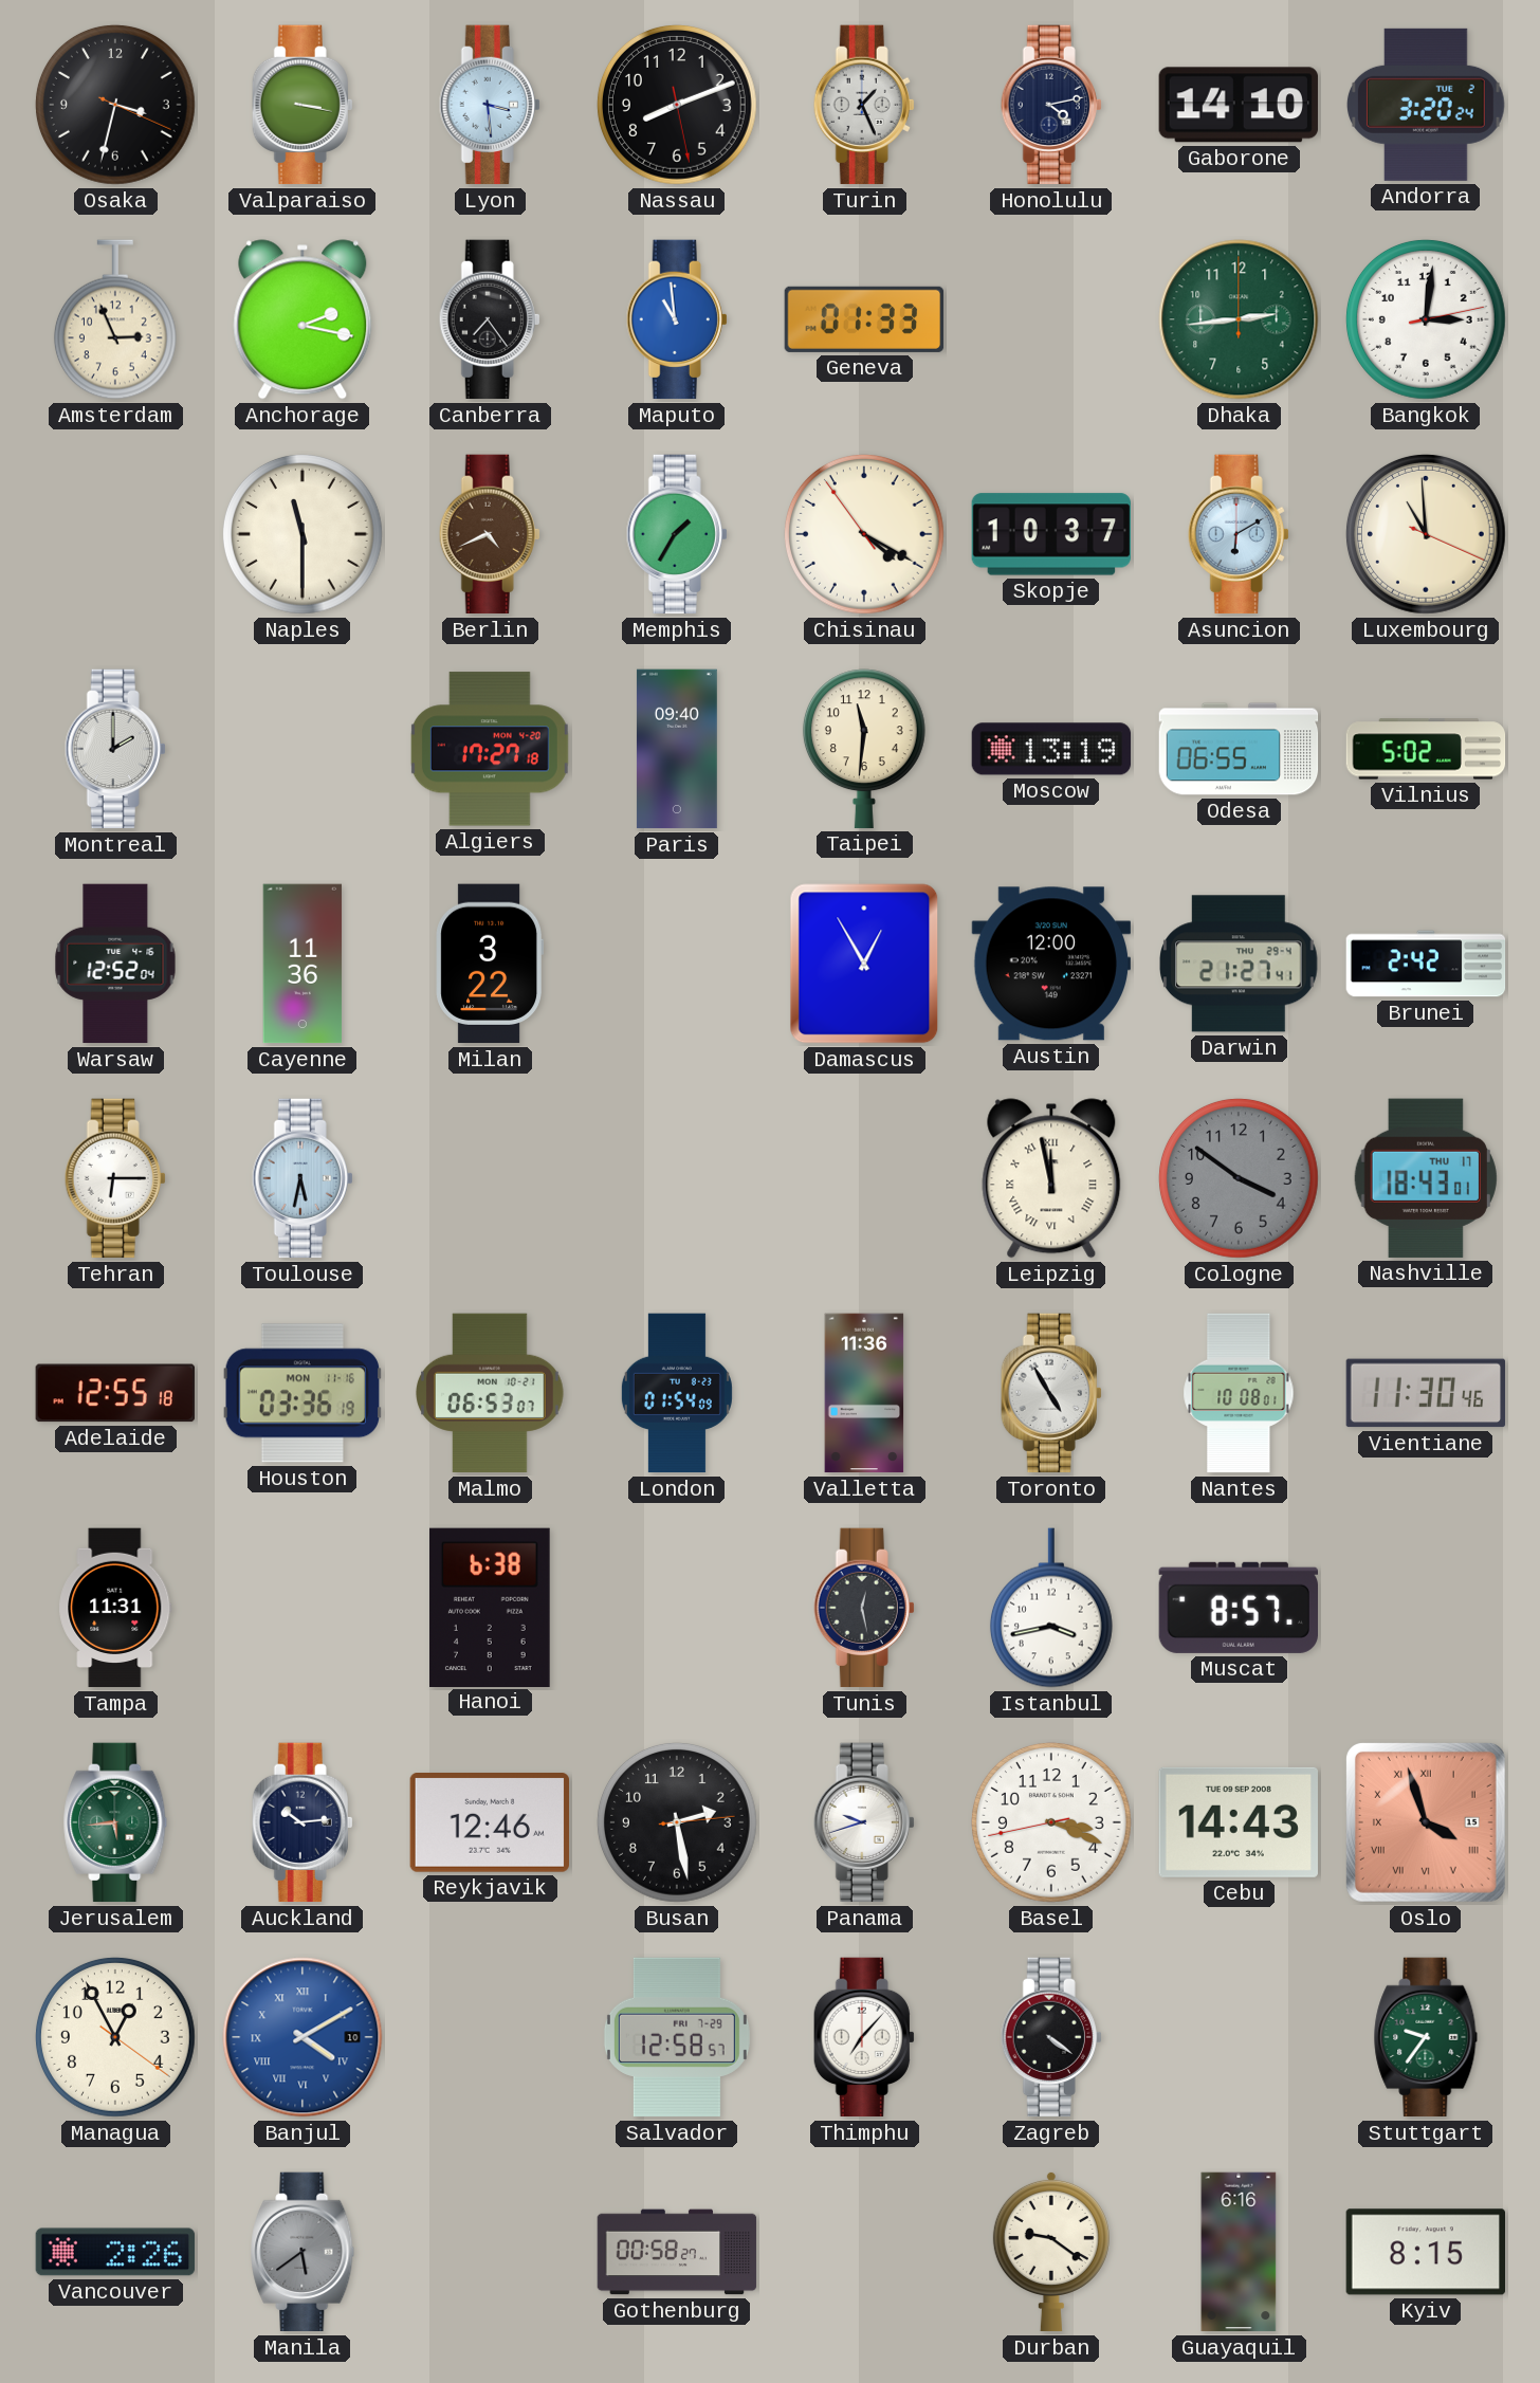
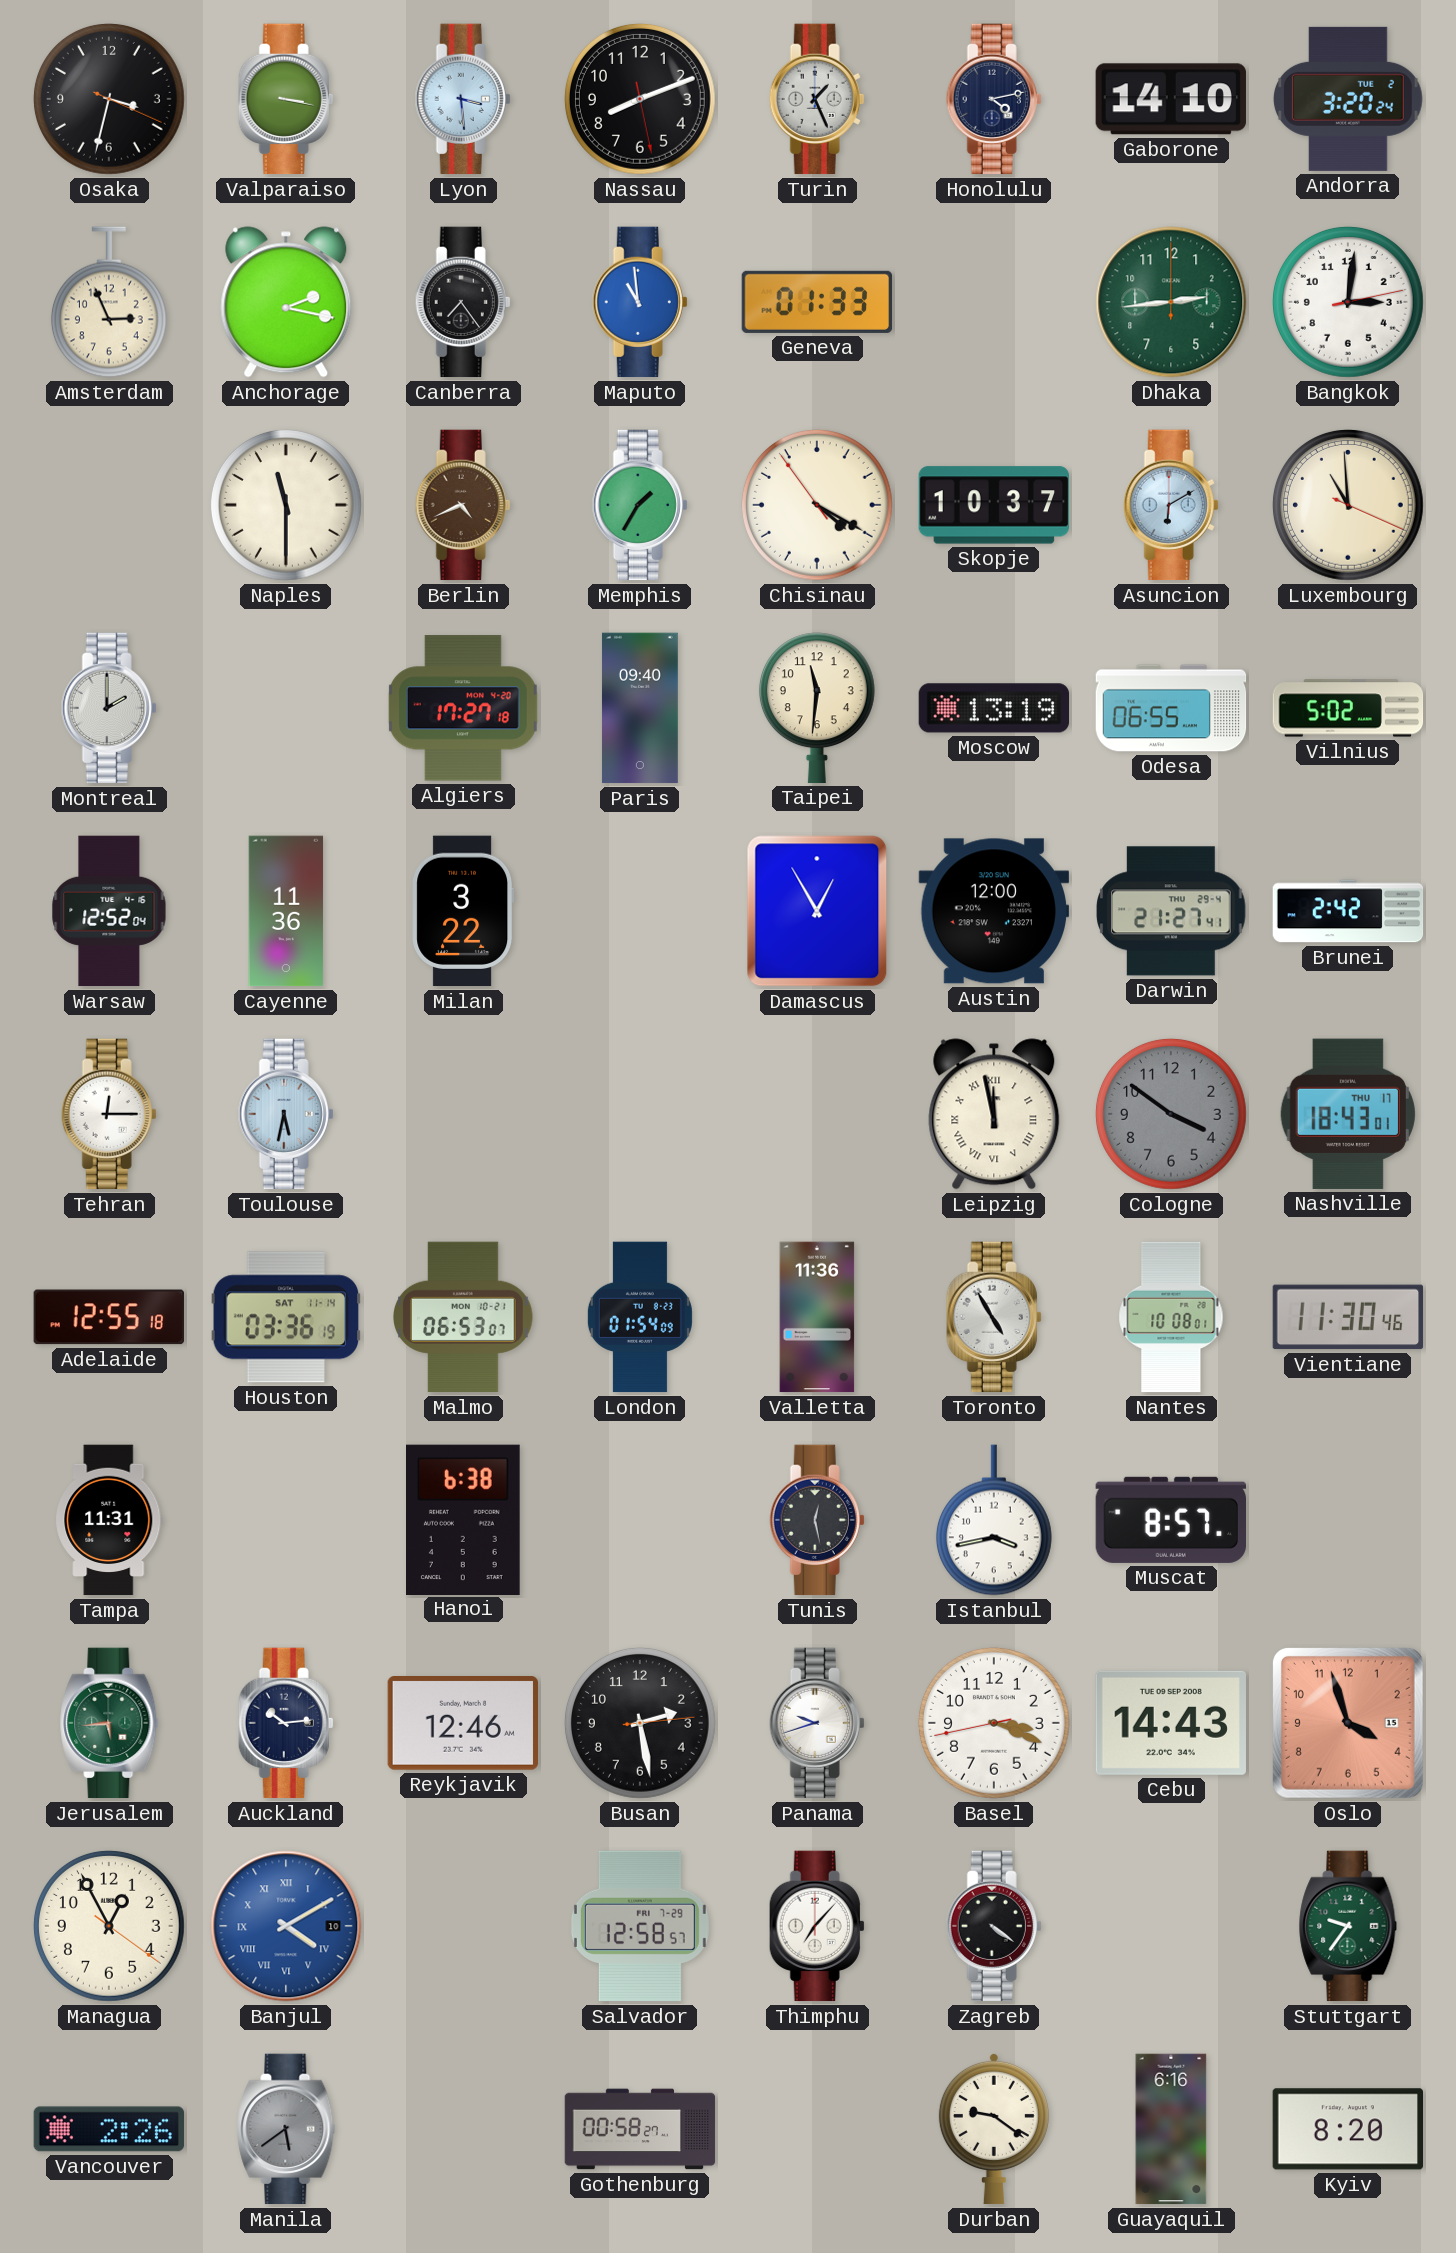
Tehran: 6:15 -> 12:15
Houston date: MON 11-16 -> SAT 11-14
Oslo numerals: Roman -> Arabic
Kyiv: 8:15 -> 8:20
